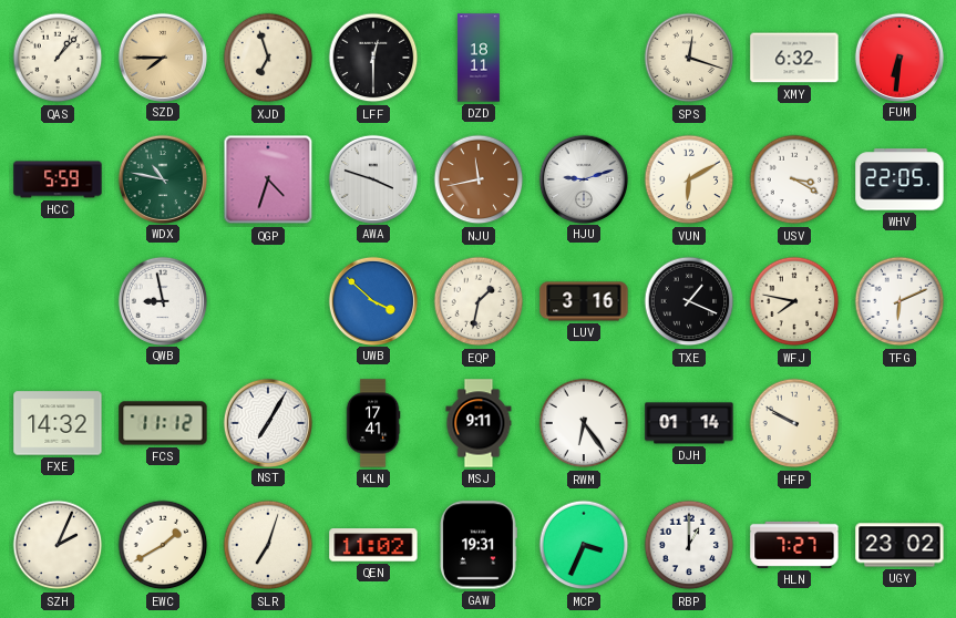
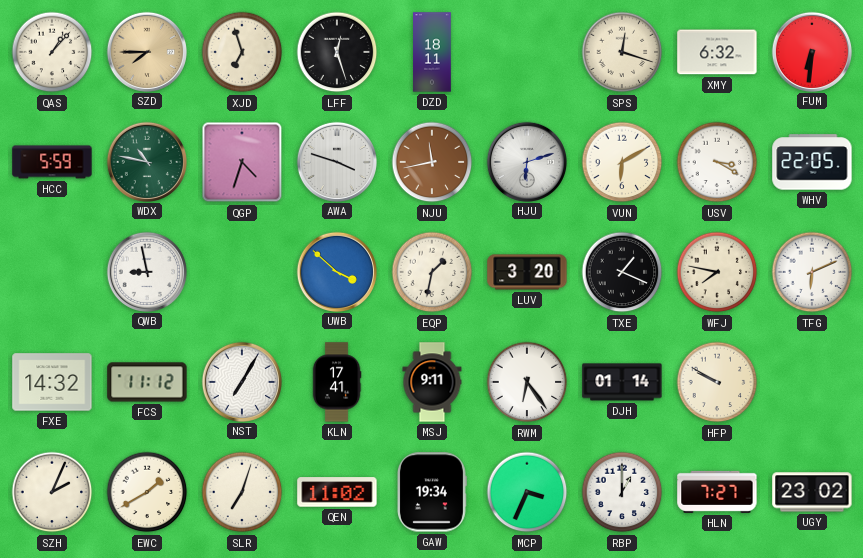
LFF: 12:30 -> 12:27
HJU: 9:12 -> 6:12
LUV: 3:16 -> 3:20
GAW: 19:31 -> 19:34
